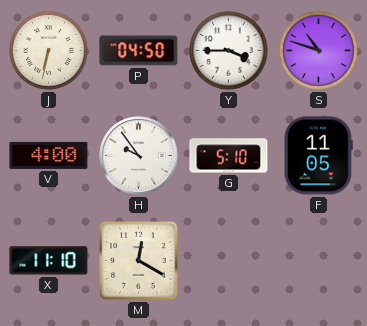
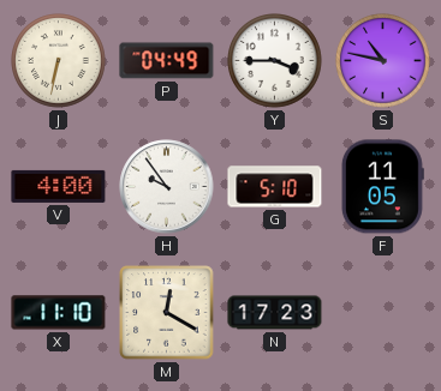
P: 04:50 -> 04:49
S: 10:48 -> 10:47
N: none -> 17:23
